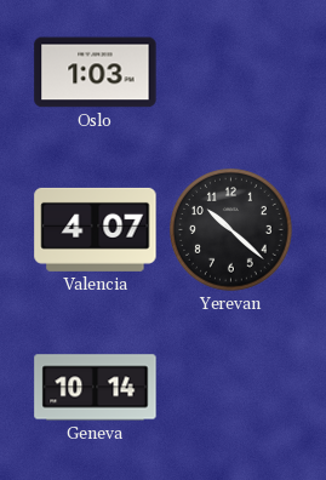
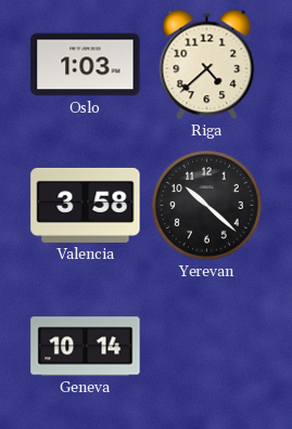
Riga: none -> 4:38
Valencia: 4:07 -> 3:58
